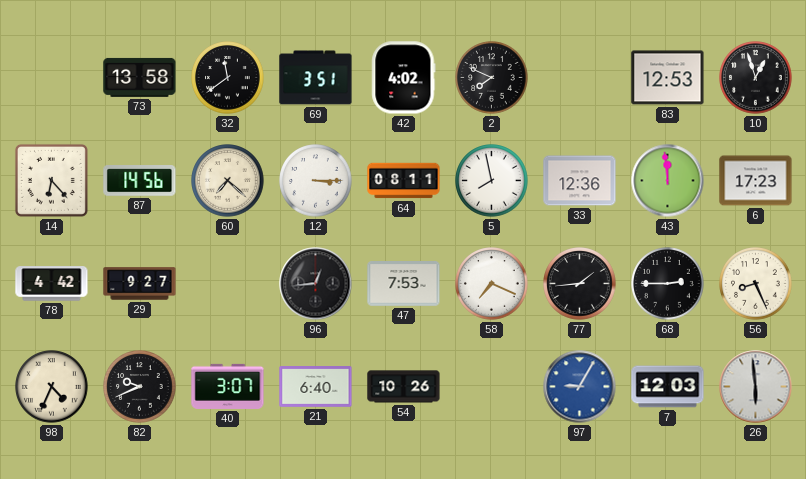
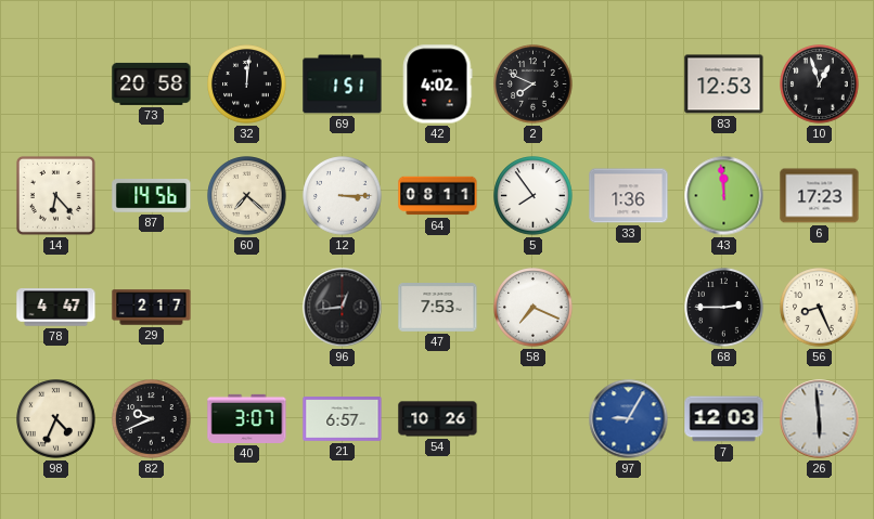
73: 13:58 -> 20:58
32: 11:39 -> 12:01
69: 3:51 -> 1:51
5: 7:58 -> 7:54
33: 12:36 -> 1:36
78: 4:42 -> 4:47
29: 9:27 -> 2:17
77: 1:44 -> none
21: 6:40 -> 6:57
